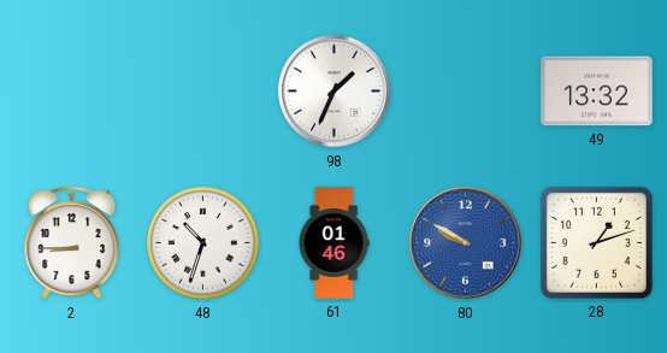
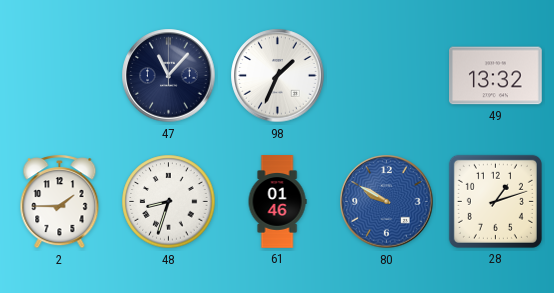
47: none -> 11:07
2: 8:45 -> 1:45
48: 10:33 -> 8:33
